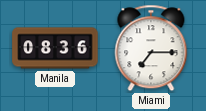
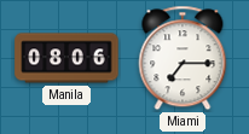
Manila: 08:36 -> 08:06
